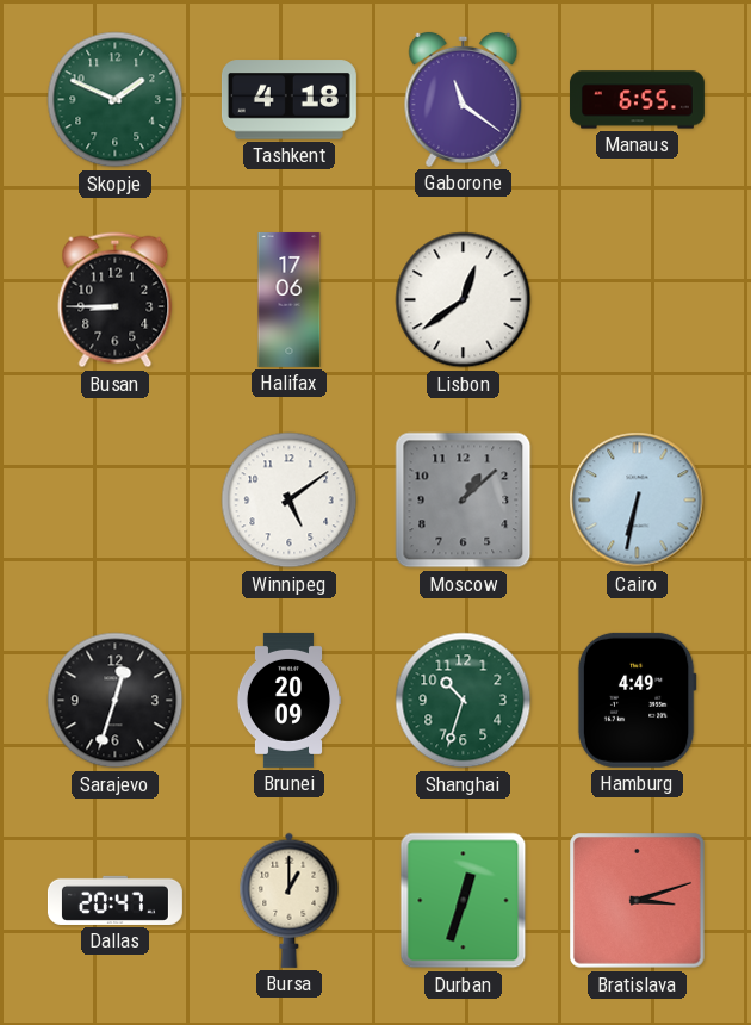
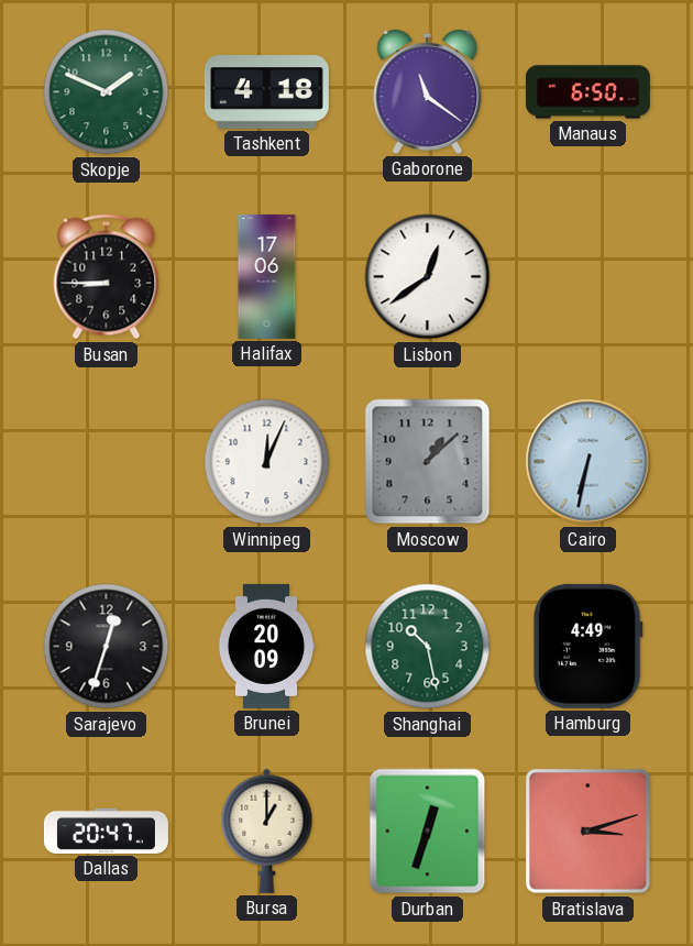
Manaus: 6:55 -> 6:50
Winnipeg: 5:09 -> 12:04
Shanghai: 10:33 -> 10:28
